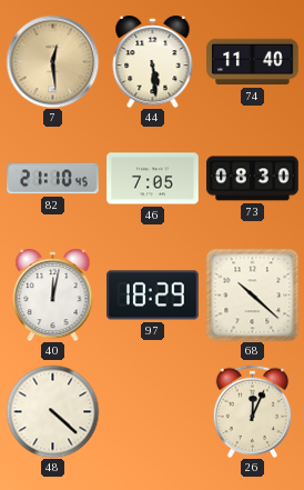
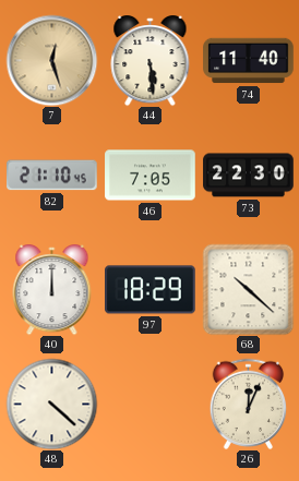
7: 12:29 -> 12:27
73: 08:30 -> 22:30
40: 12:02 -> 12:00
